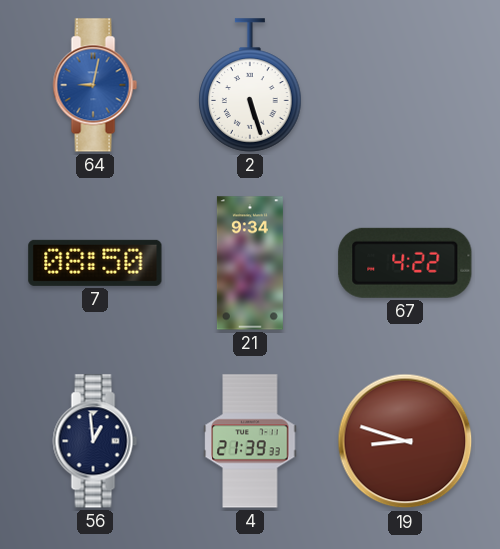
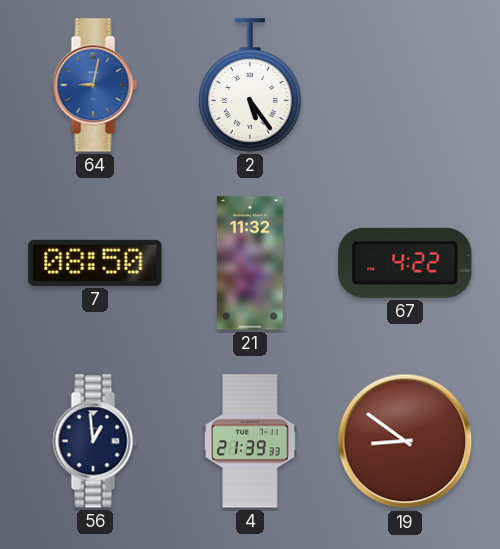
2: 5:27 -> 5:24
21: 9:34 -> 11:32
19: 8:48 -> 8:51
